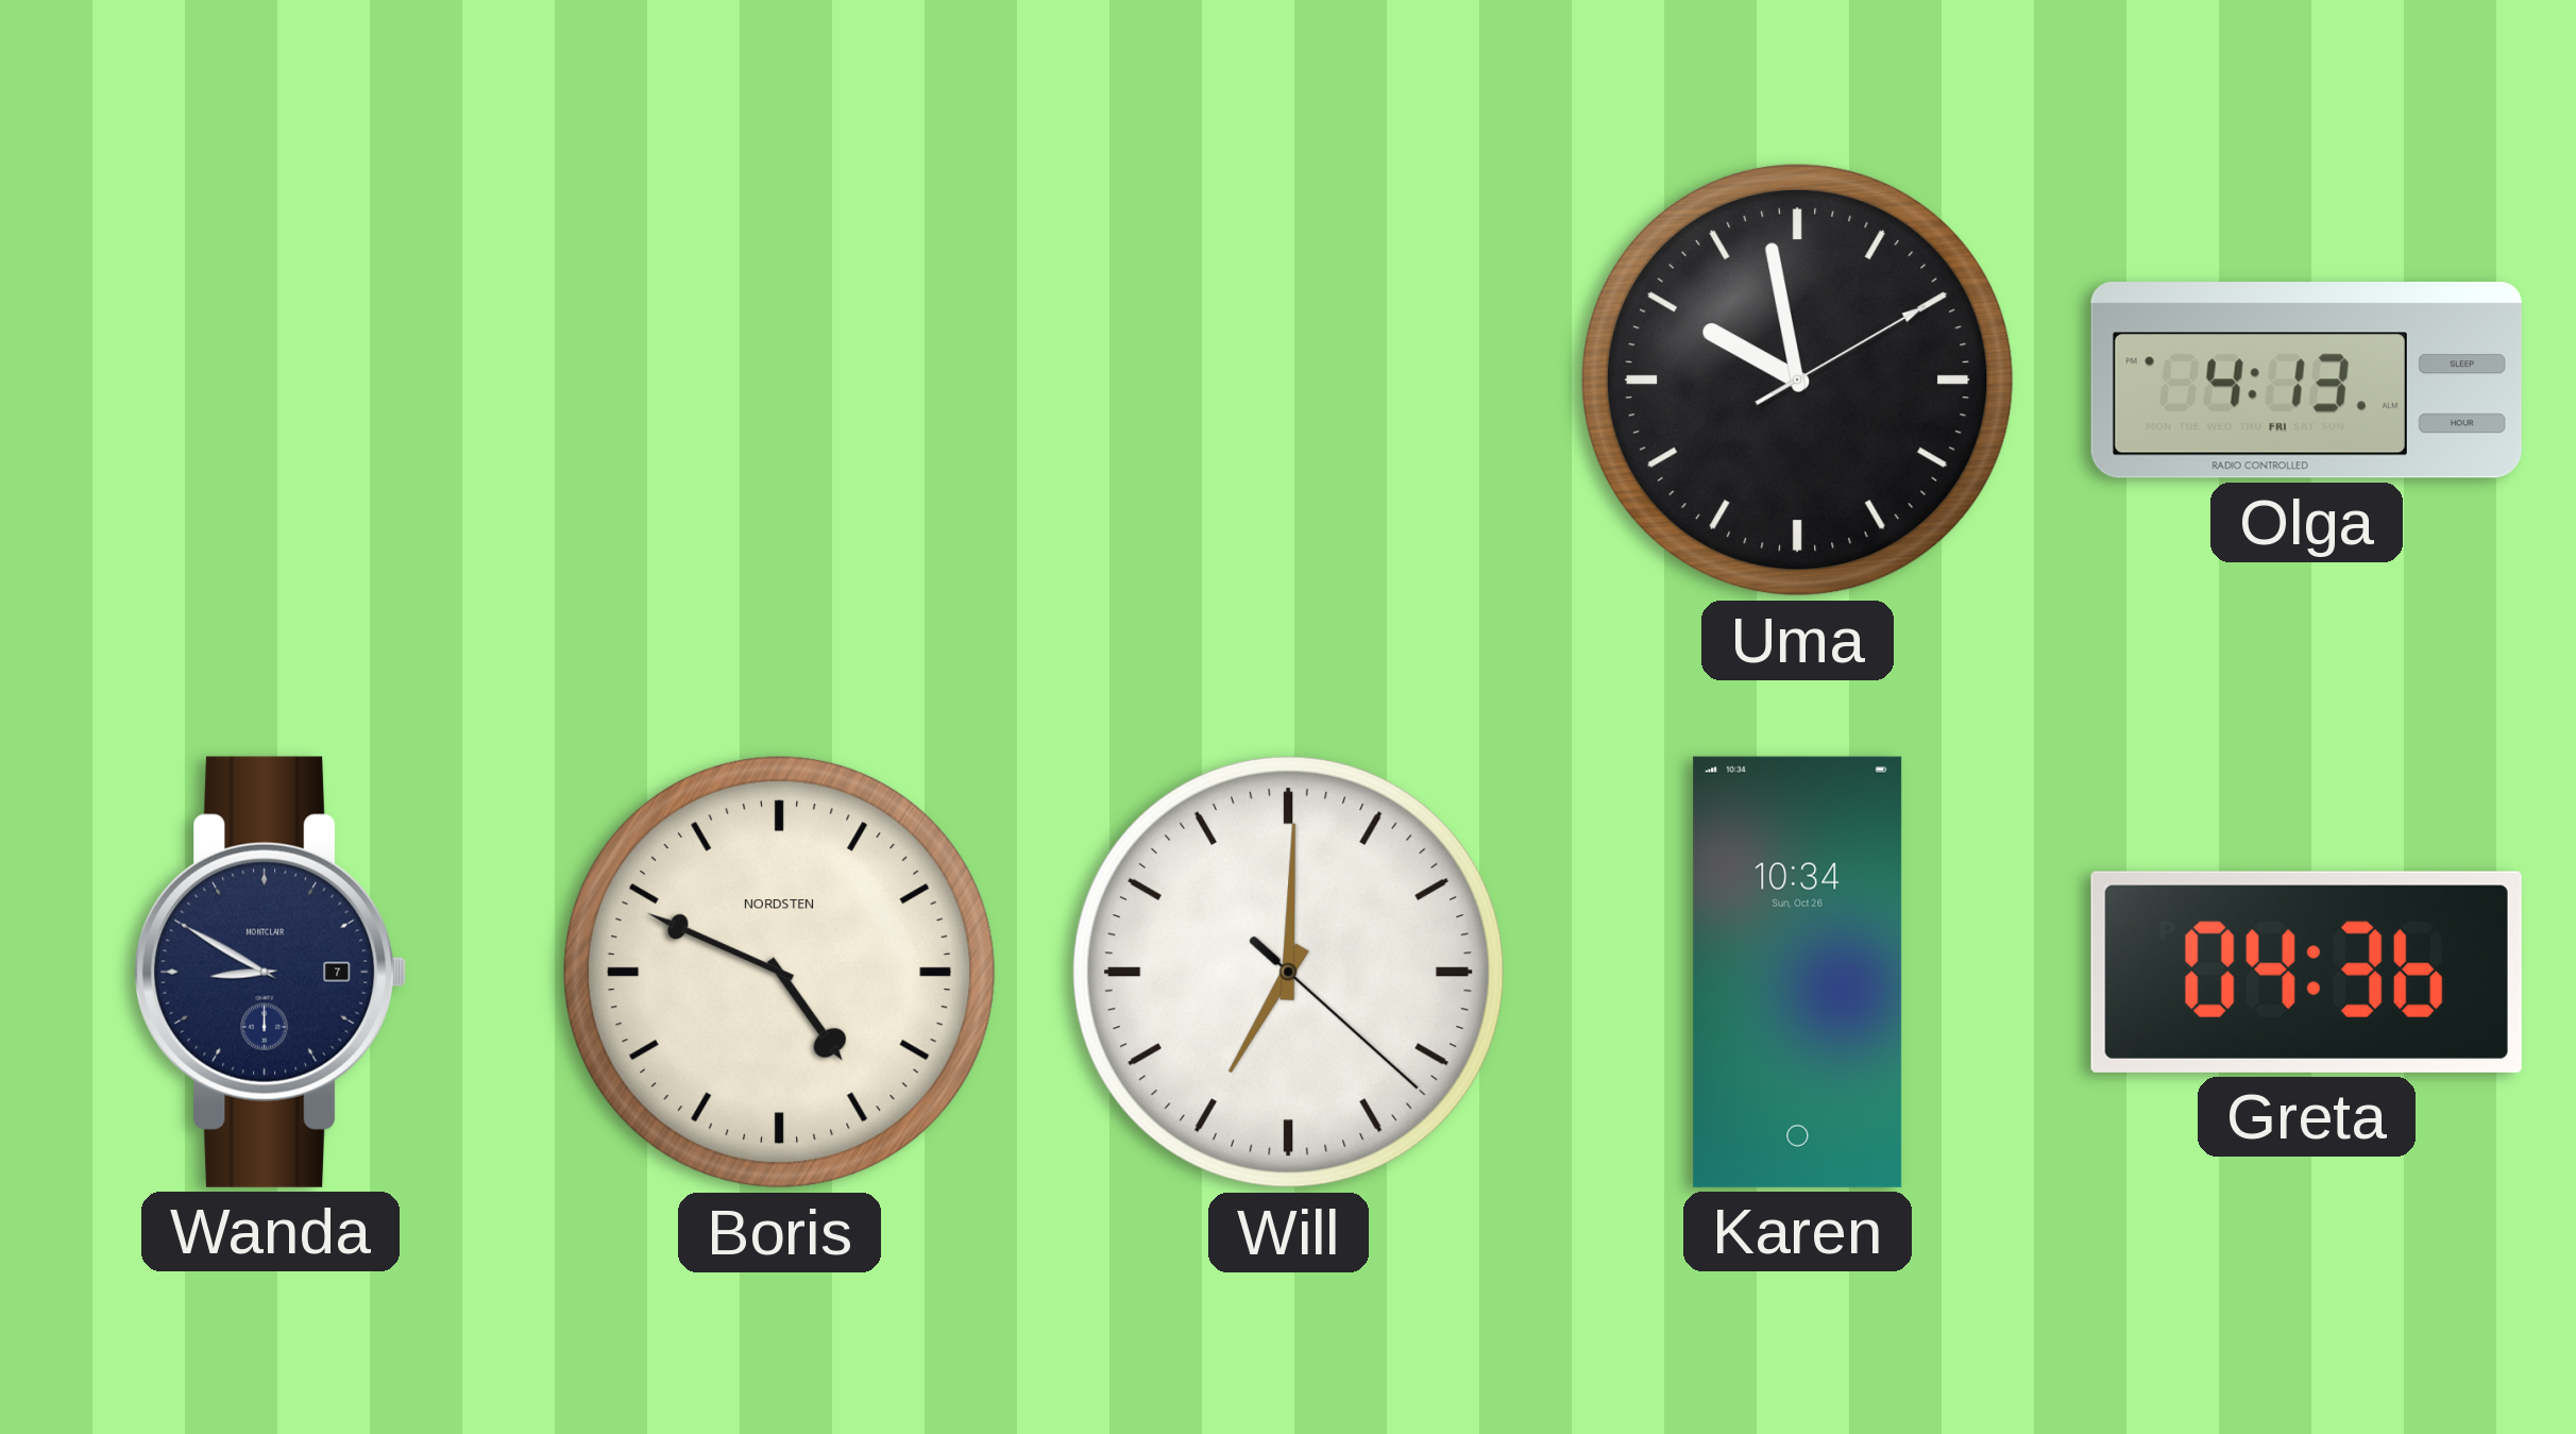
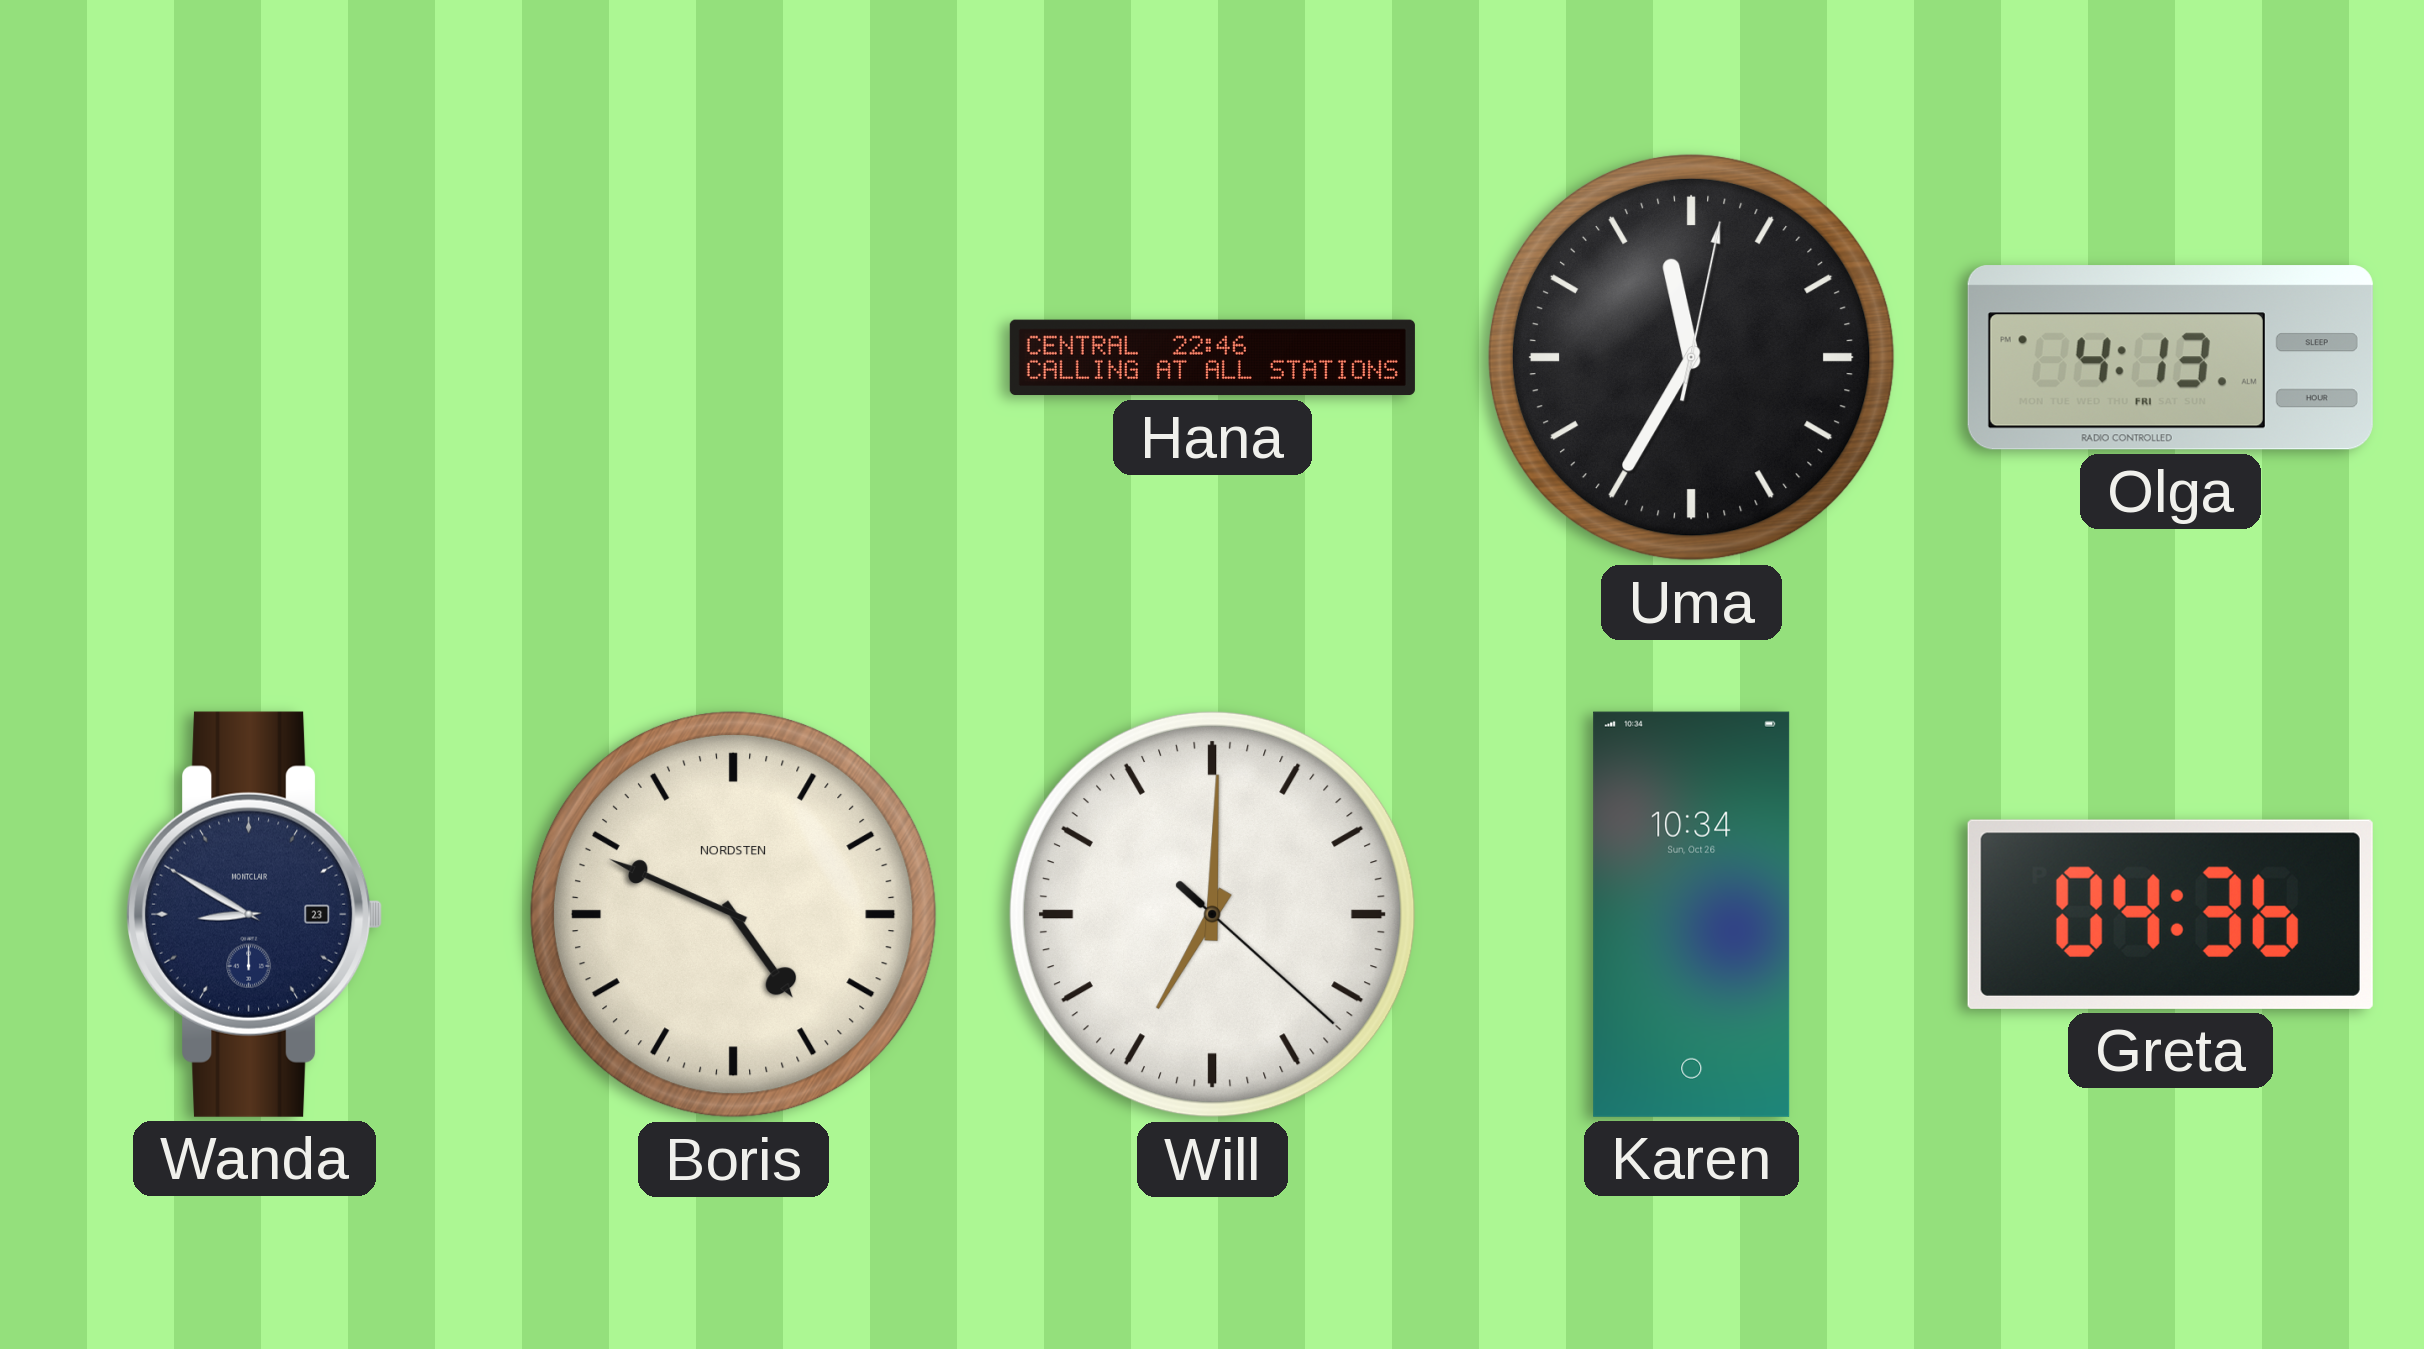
Hana: none -> 22:46
Uma: 9:58 -> 11:35
Wanda date: 7 -> 23
